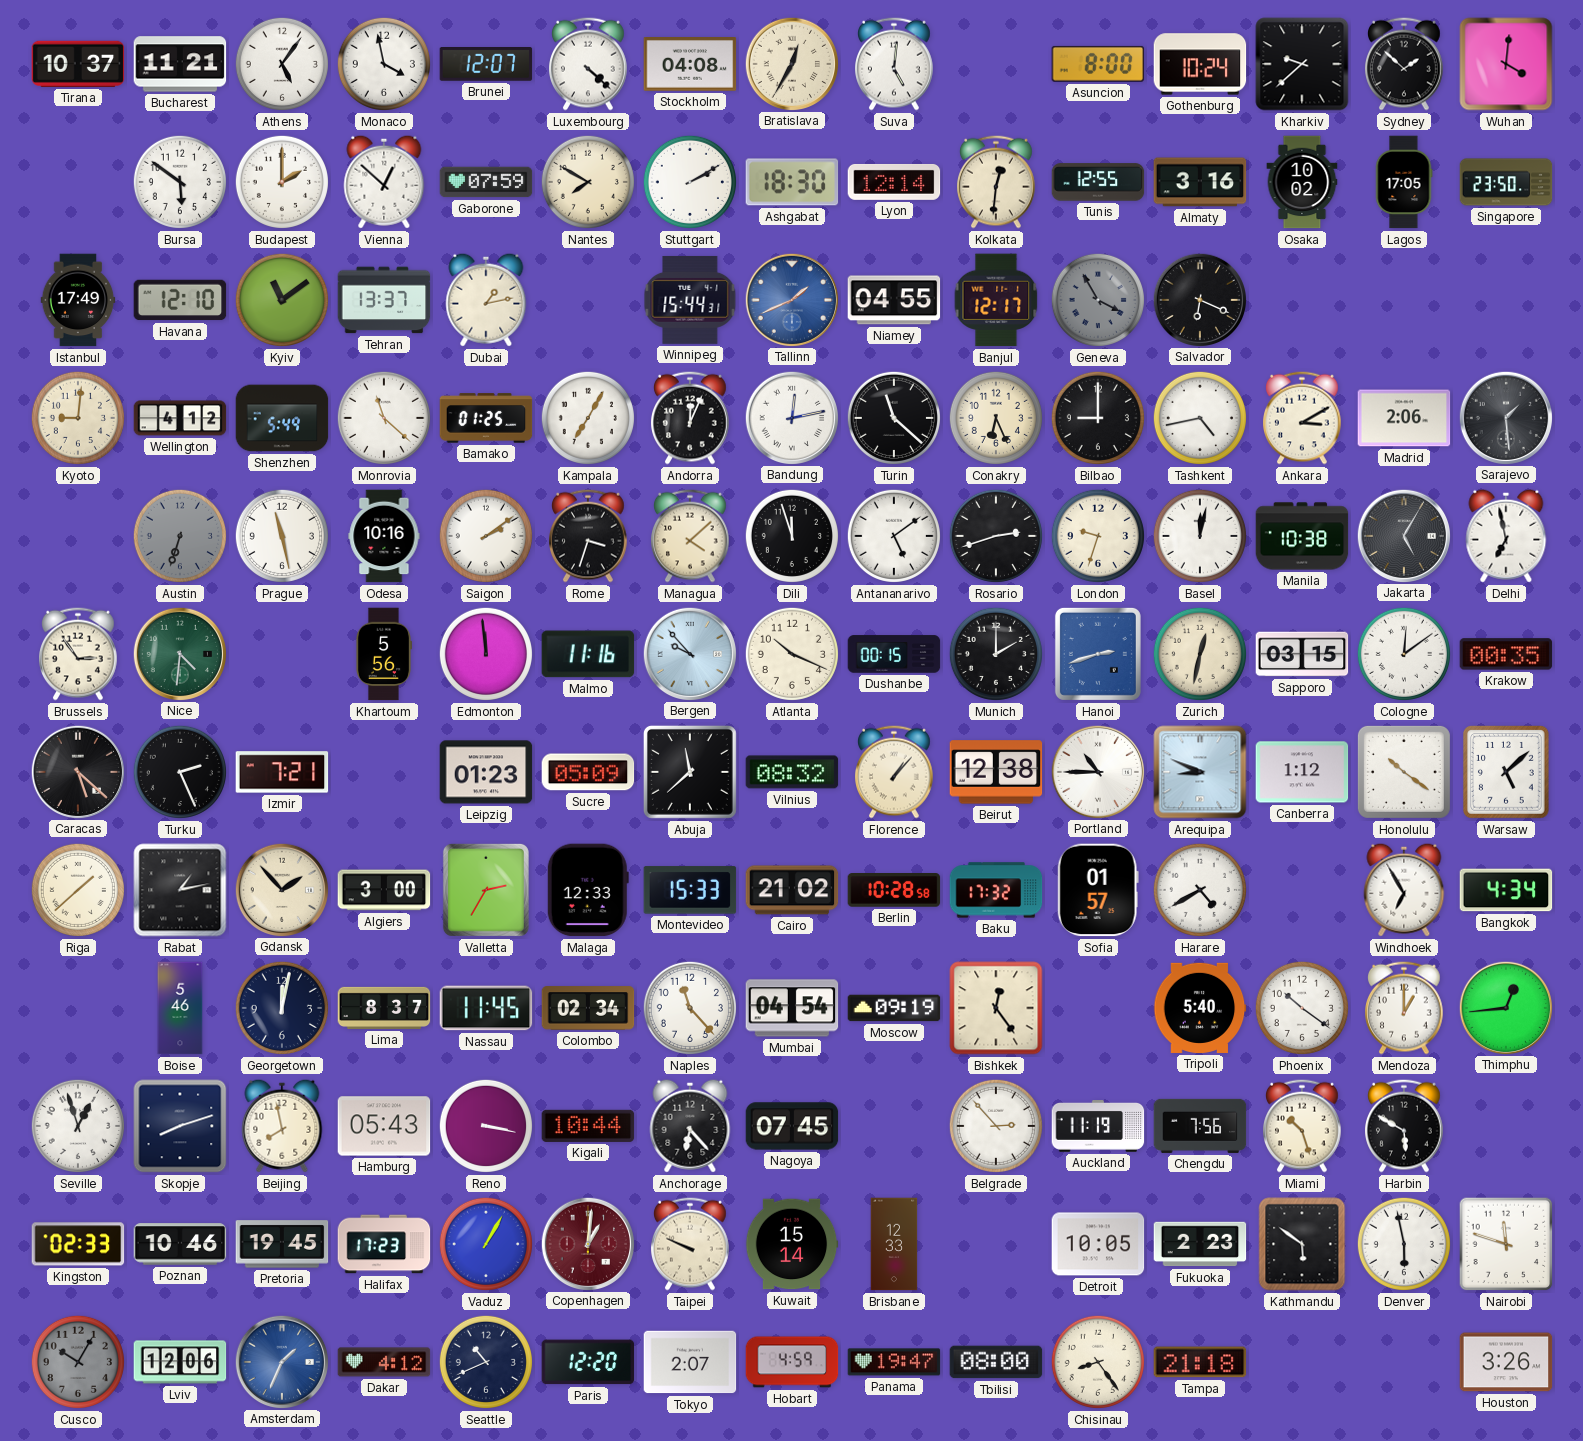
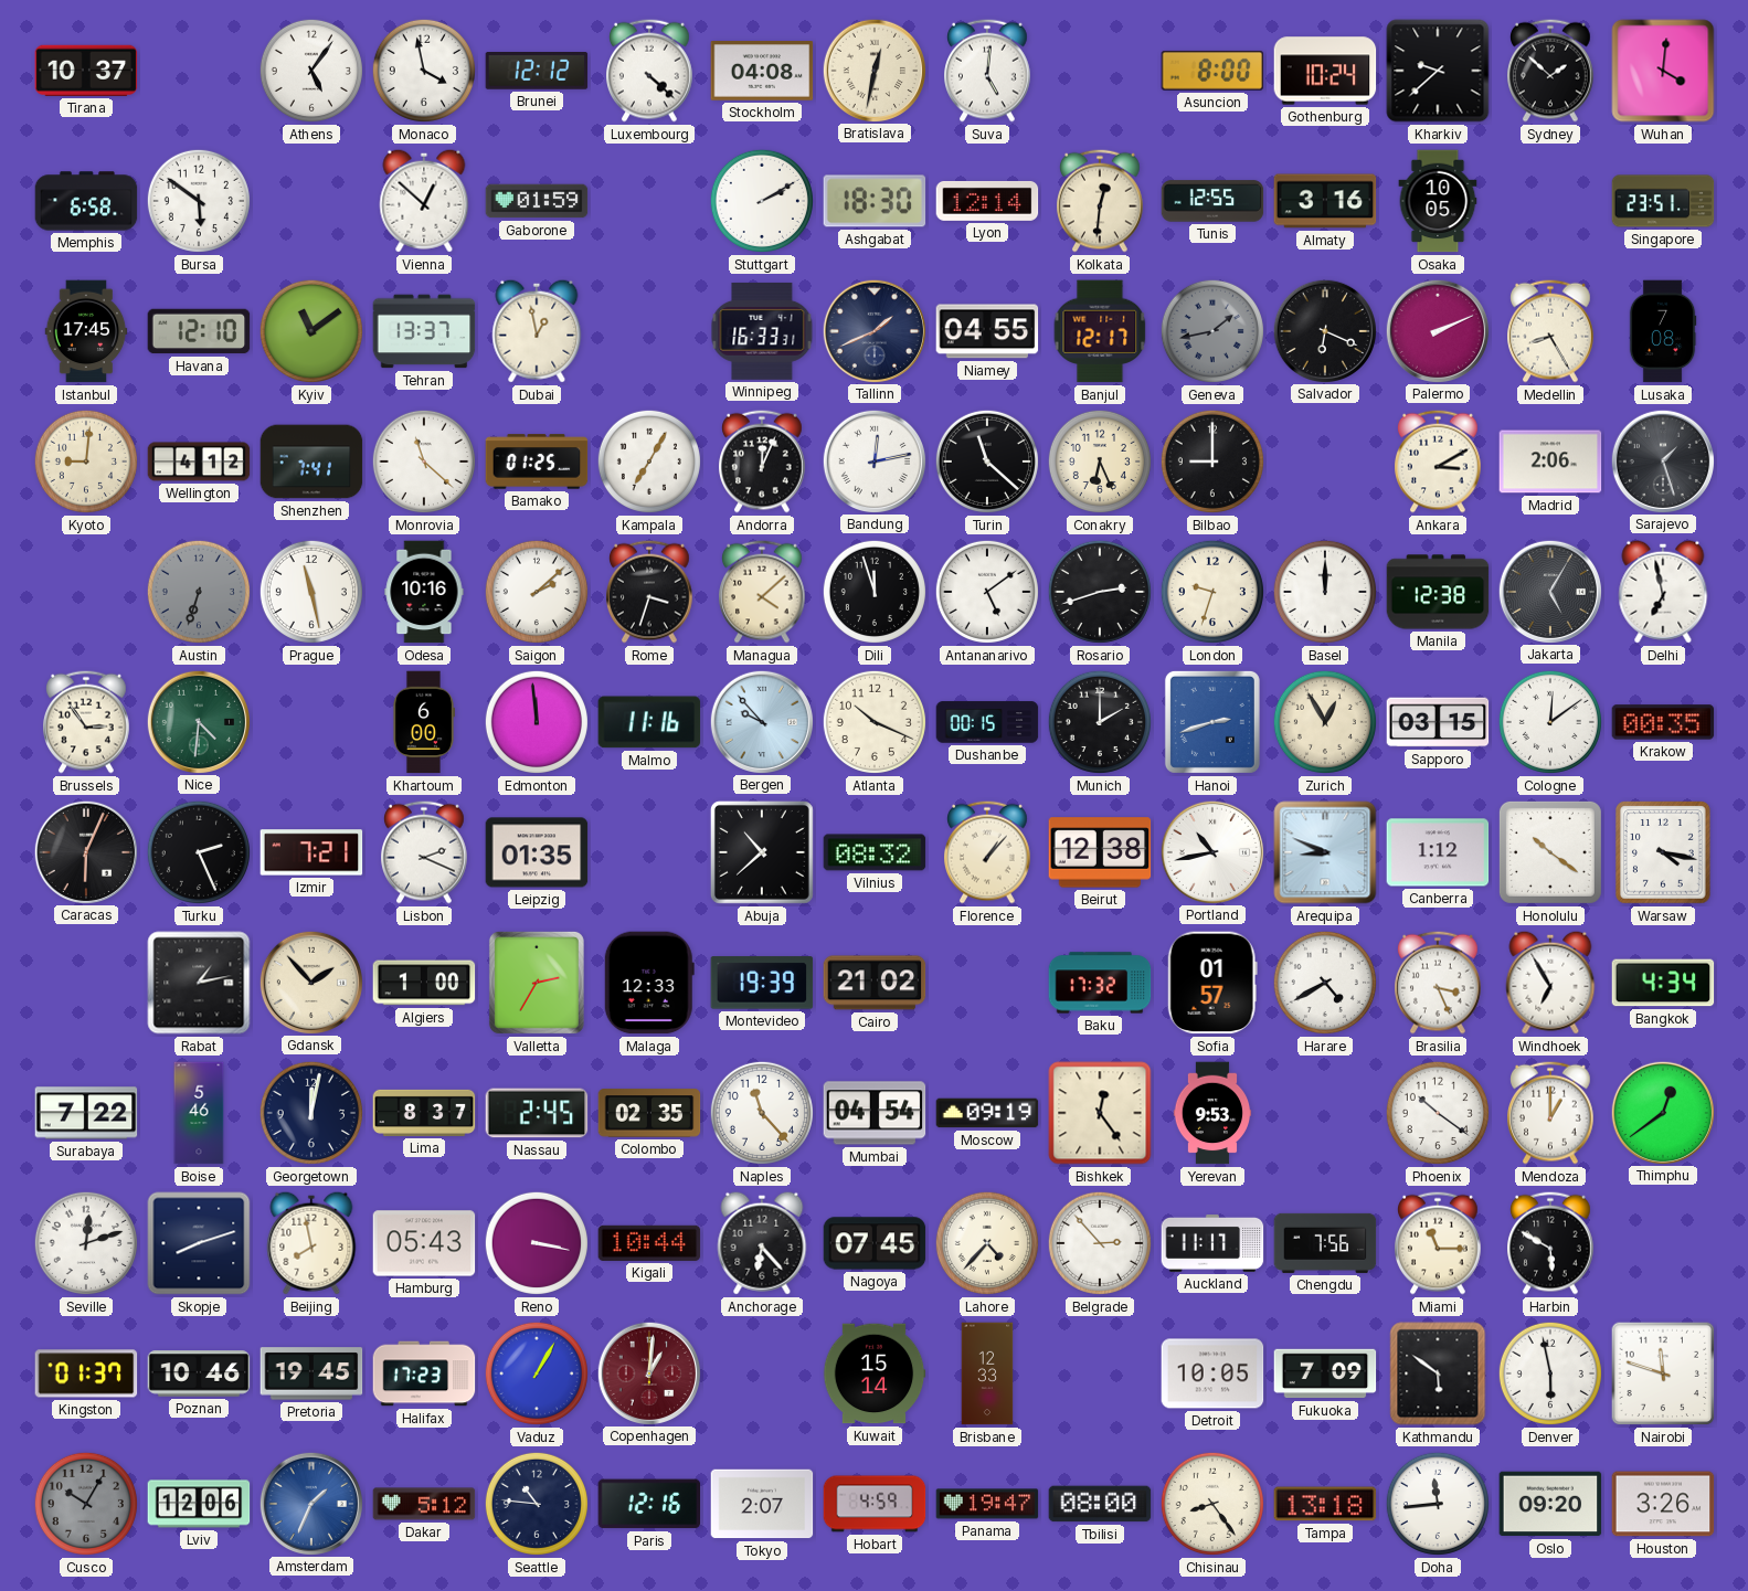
Bucharest: 11:21 -> none
Brunei: 12:07 -> 12:12
Bratislava: 12:35 -> 12:32
Memphis: none -> 6:58
Budapest: 2:00 -> none
Gaborone: 07:59 -> 01:59
Nantes: 7:50 -> none
Osaka: 10:02 -> 10:05
Lagos: 17:05 -> none
Singapore: 23:50 -> 23:51
Istanbul: 17:49 -> 17:45
Dubai: 1:13 -> 12:58
Winnipeg: 15:44 -> 16:33
Tallinn dial: blue -> navy
Geneva: 3:55 -> 1:43
Palermo: none -> 2:11
Medellin: none -> 8:25
Lusaka: none -> 7:08
Shenzhen: 5:49 -> 7:41
Tashkent: 4:43 -> none
Sarajevo: 1:29 -> 1:27
Saigon: 2:09 -> 2:08
Basel: 12:02 -> 12:00
Manila: 10:38 -> 12:38
Khartoum: 5:56 -> 6:00
Zurich: 12:32 -> 12:55
Caracas: 5:22 -> 6:04
Lisbon: none -> 2:19
Leipzig: 01:23 -> 01:35
Sucre: 05:09 -> none
Abuja: 11:38 -> 10:38
Portland: 10:45 -> 10:43
Warsaw: 5:08 -> 4:17
Riga: 1:38 -> none
Algiers: 3:00 -> 1:00
Montevideo: 15:33 -> 19:39
Berlin: 10:28 -> none
Brasilia: none -> 3:26
Surabaya: none -> 7:22
Nassau: 11:45 -> 2:45
Colombo: 02:34 -> 02:35
Yerevan: none -> 9:53
Tripoli: 5:40 -> none
Thimphu: 12:44 -> 12:39
Seville: 12:57 -> 12:12
Lahore: none -> 4:37
Auckland: 11:19 -> 11:17
Miami: 10:27 -> 11:15
Kingston: 02:33 -> 01:37
Taipei: 9:49 -> none
Fukuoka: 2:23 -> 7:09
Dakar: 4:12 -> 5:12
Seattle: 10:41 -> 10:46
Paris: 12:20 -> 12:16
Tampa: 21:18 -> 13:18
Doha: none -> 11:44
Oslo: none -> 09:20
